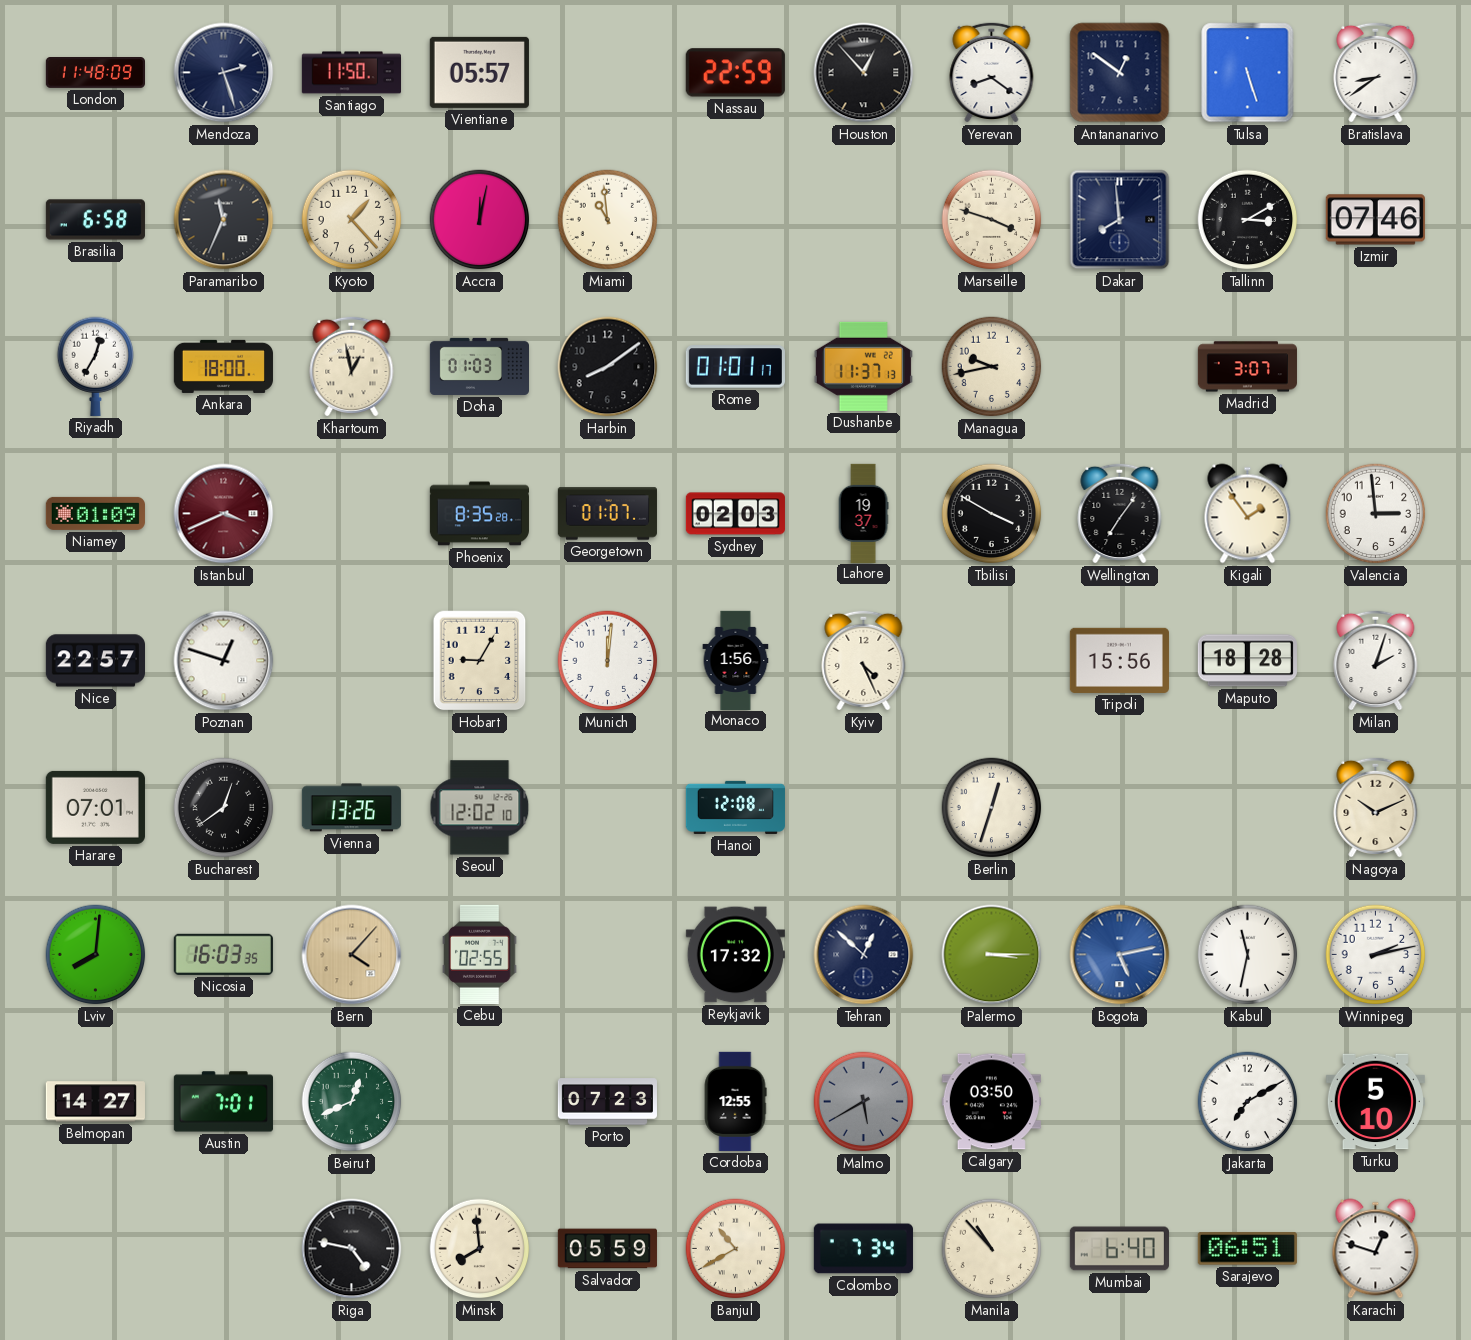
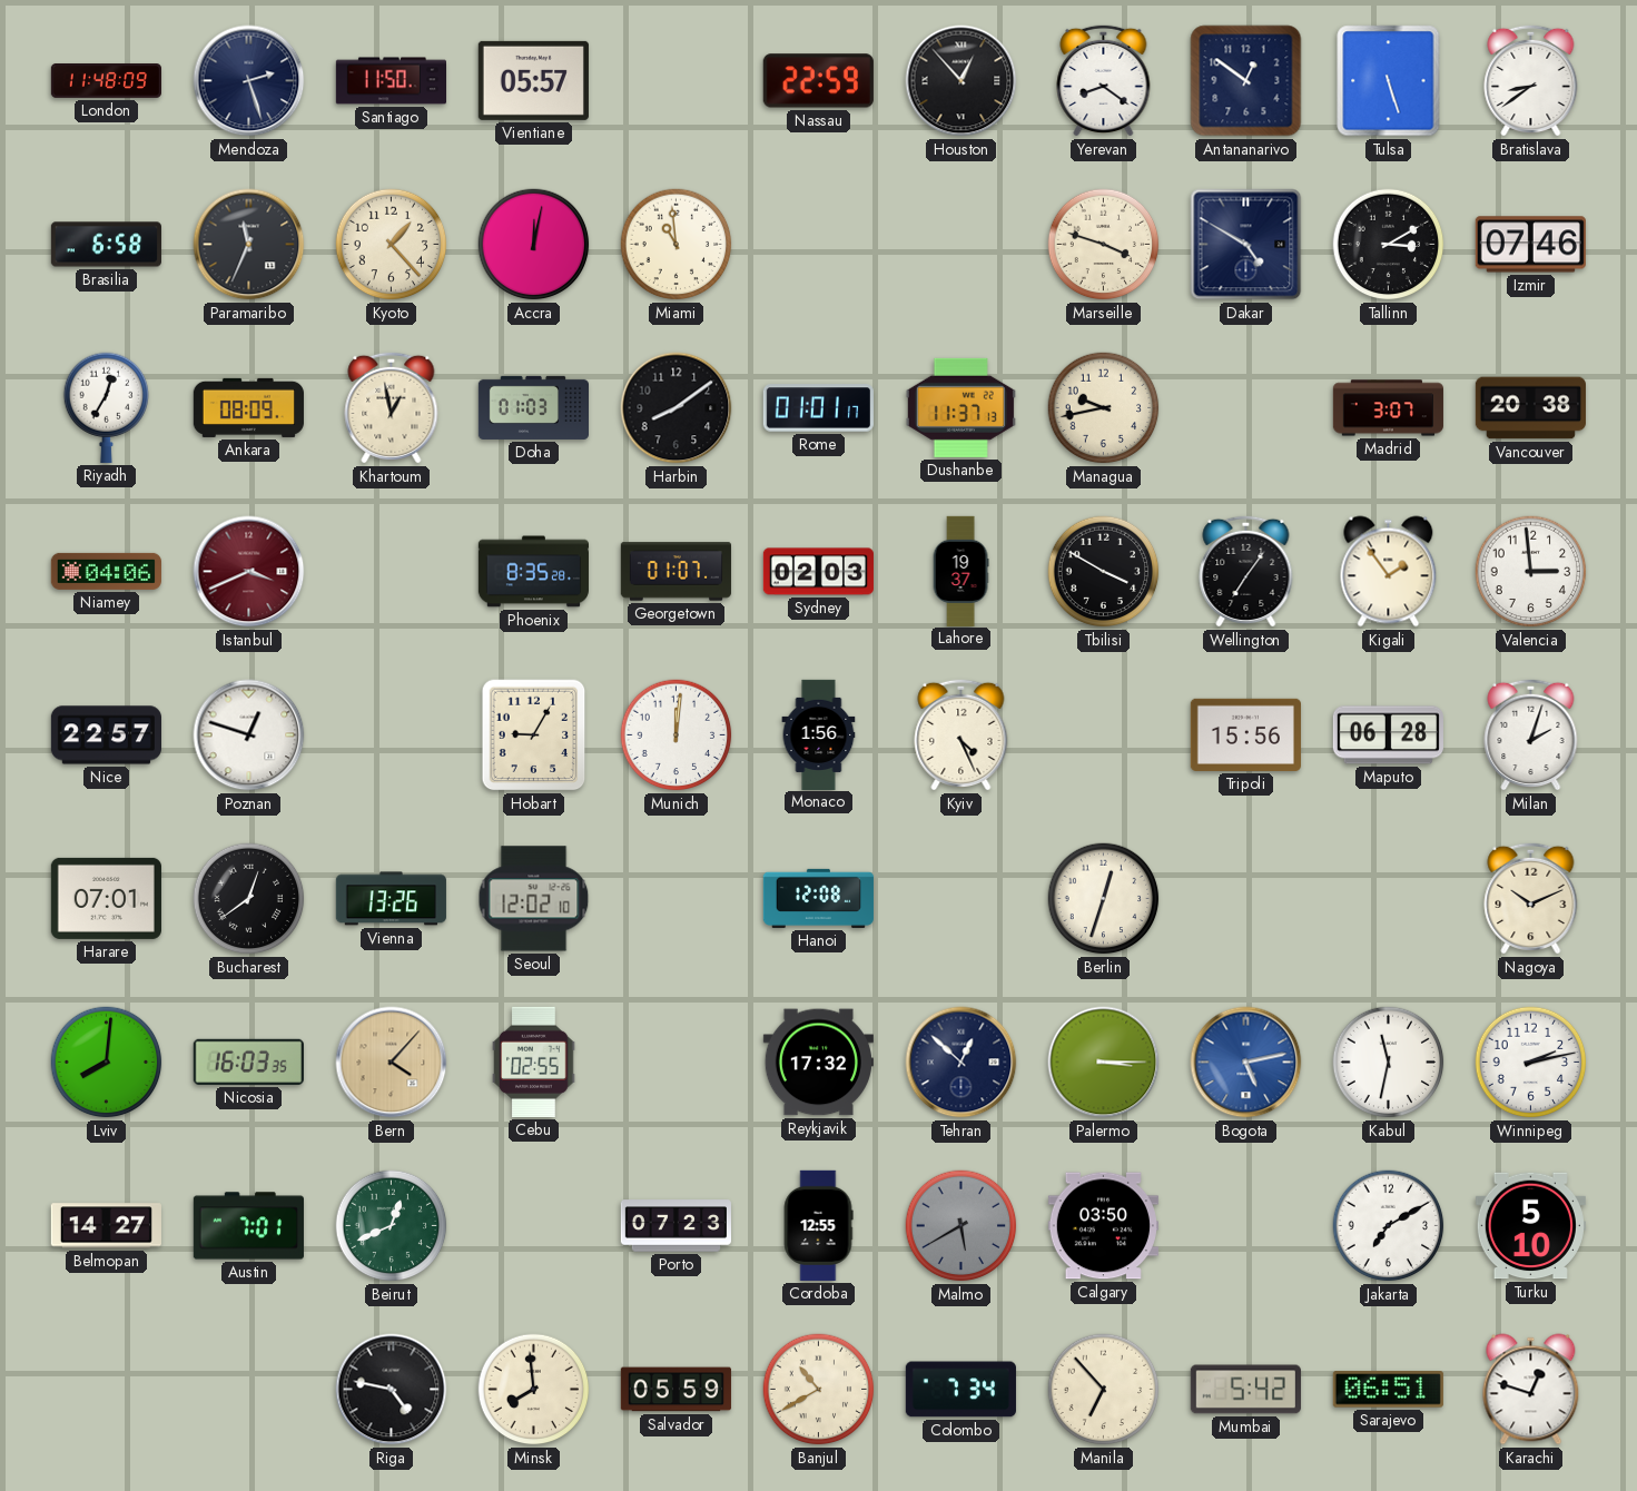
Dakar: 7:59 -> 4:50
Ankara: 18:00 -> 08:09
Vancouver: none -> 20:38
Niamey: 01:09 -> 04:06
Maputo: 18:28 -> 06:28
Manila: 10:53 -> 6:53
Mumbai: 6:40 -> 5:42
